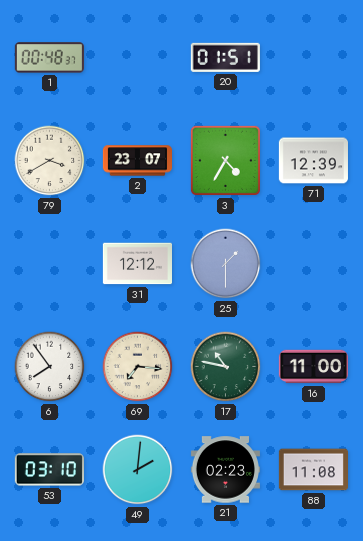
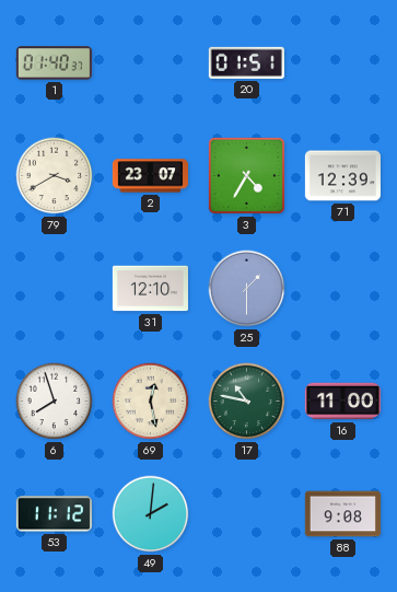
1: 00:48 -> 01:40
31: 12:12 -> 12:10
6: 7:54 -> 7:57
69: 7:16 -> 12:28
53: 03:10 -> 11:12
21: 02:23 -> none
88: 11:08 -> 9:08
